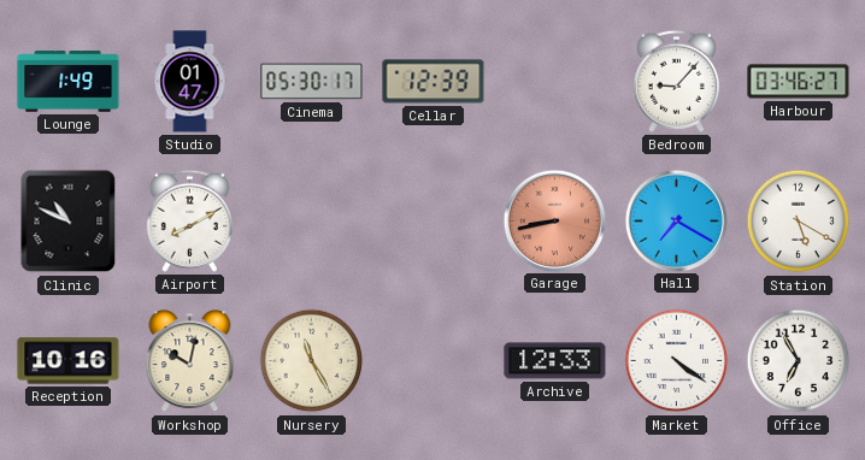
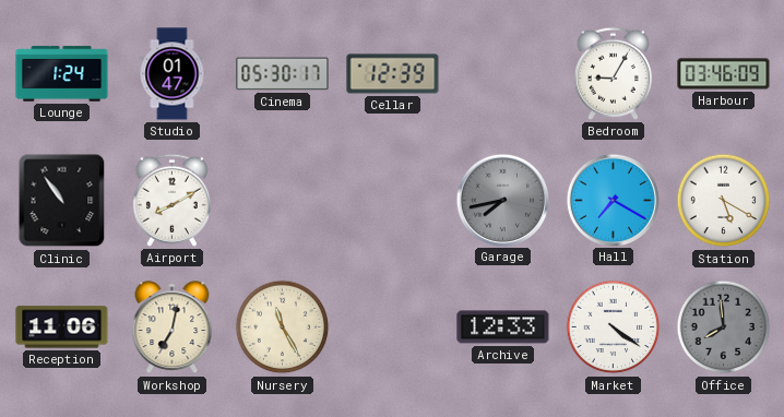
Lounge: 1:49 -> 1:24
Bedroom: 9:07 -> 9:05
Harbour: 03:46:27 -> 03:46:09
Clinic: 10:49 -> 10:54
Garage: 8:43 -> 7:43
Garage dial: salmon -> grey
Reception: 10:16 -> 11:06
Workshop: 10:02 -> 7:02
Office: 6:55 -> 7:59
Office dial: white -> grey
